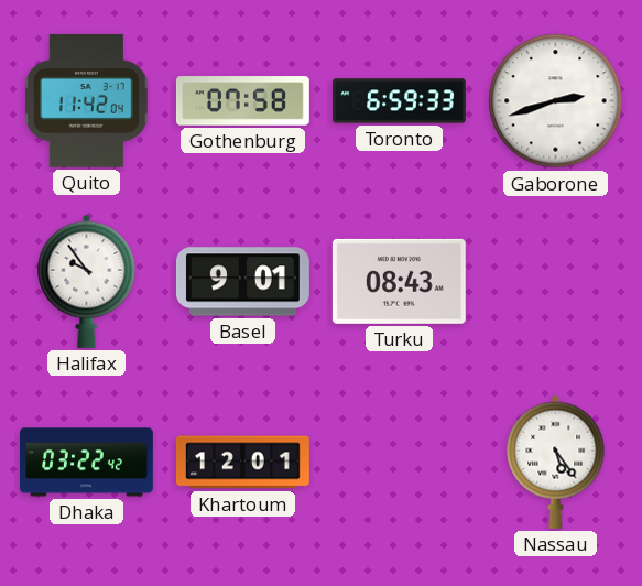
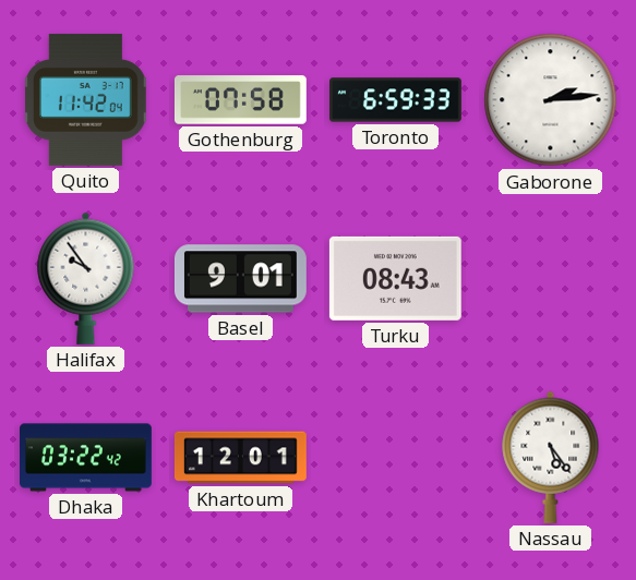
Gaborone: 2:42 -> 2:14
